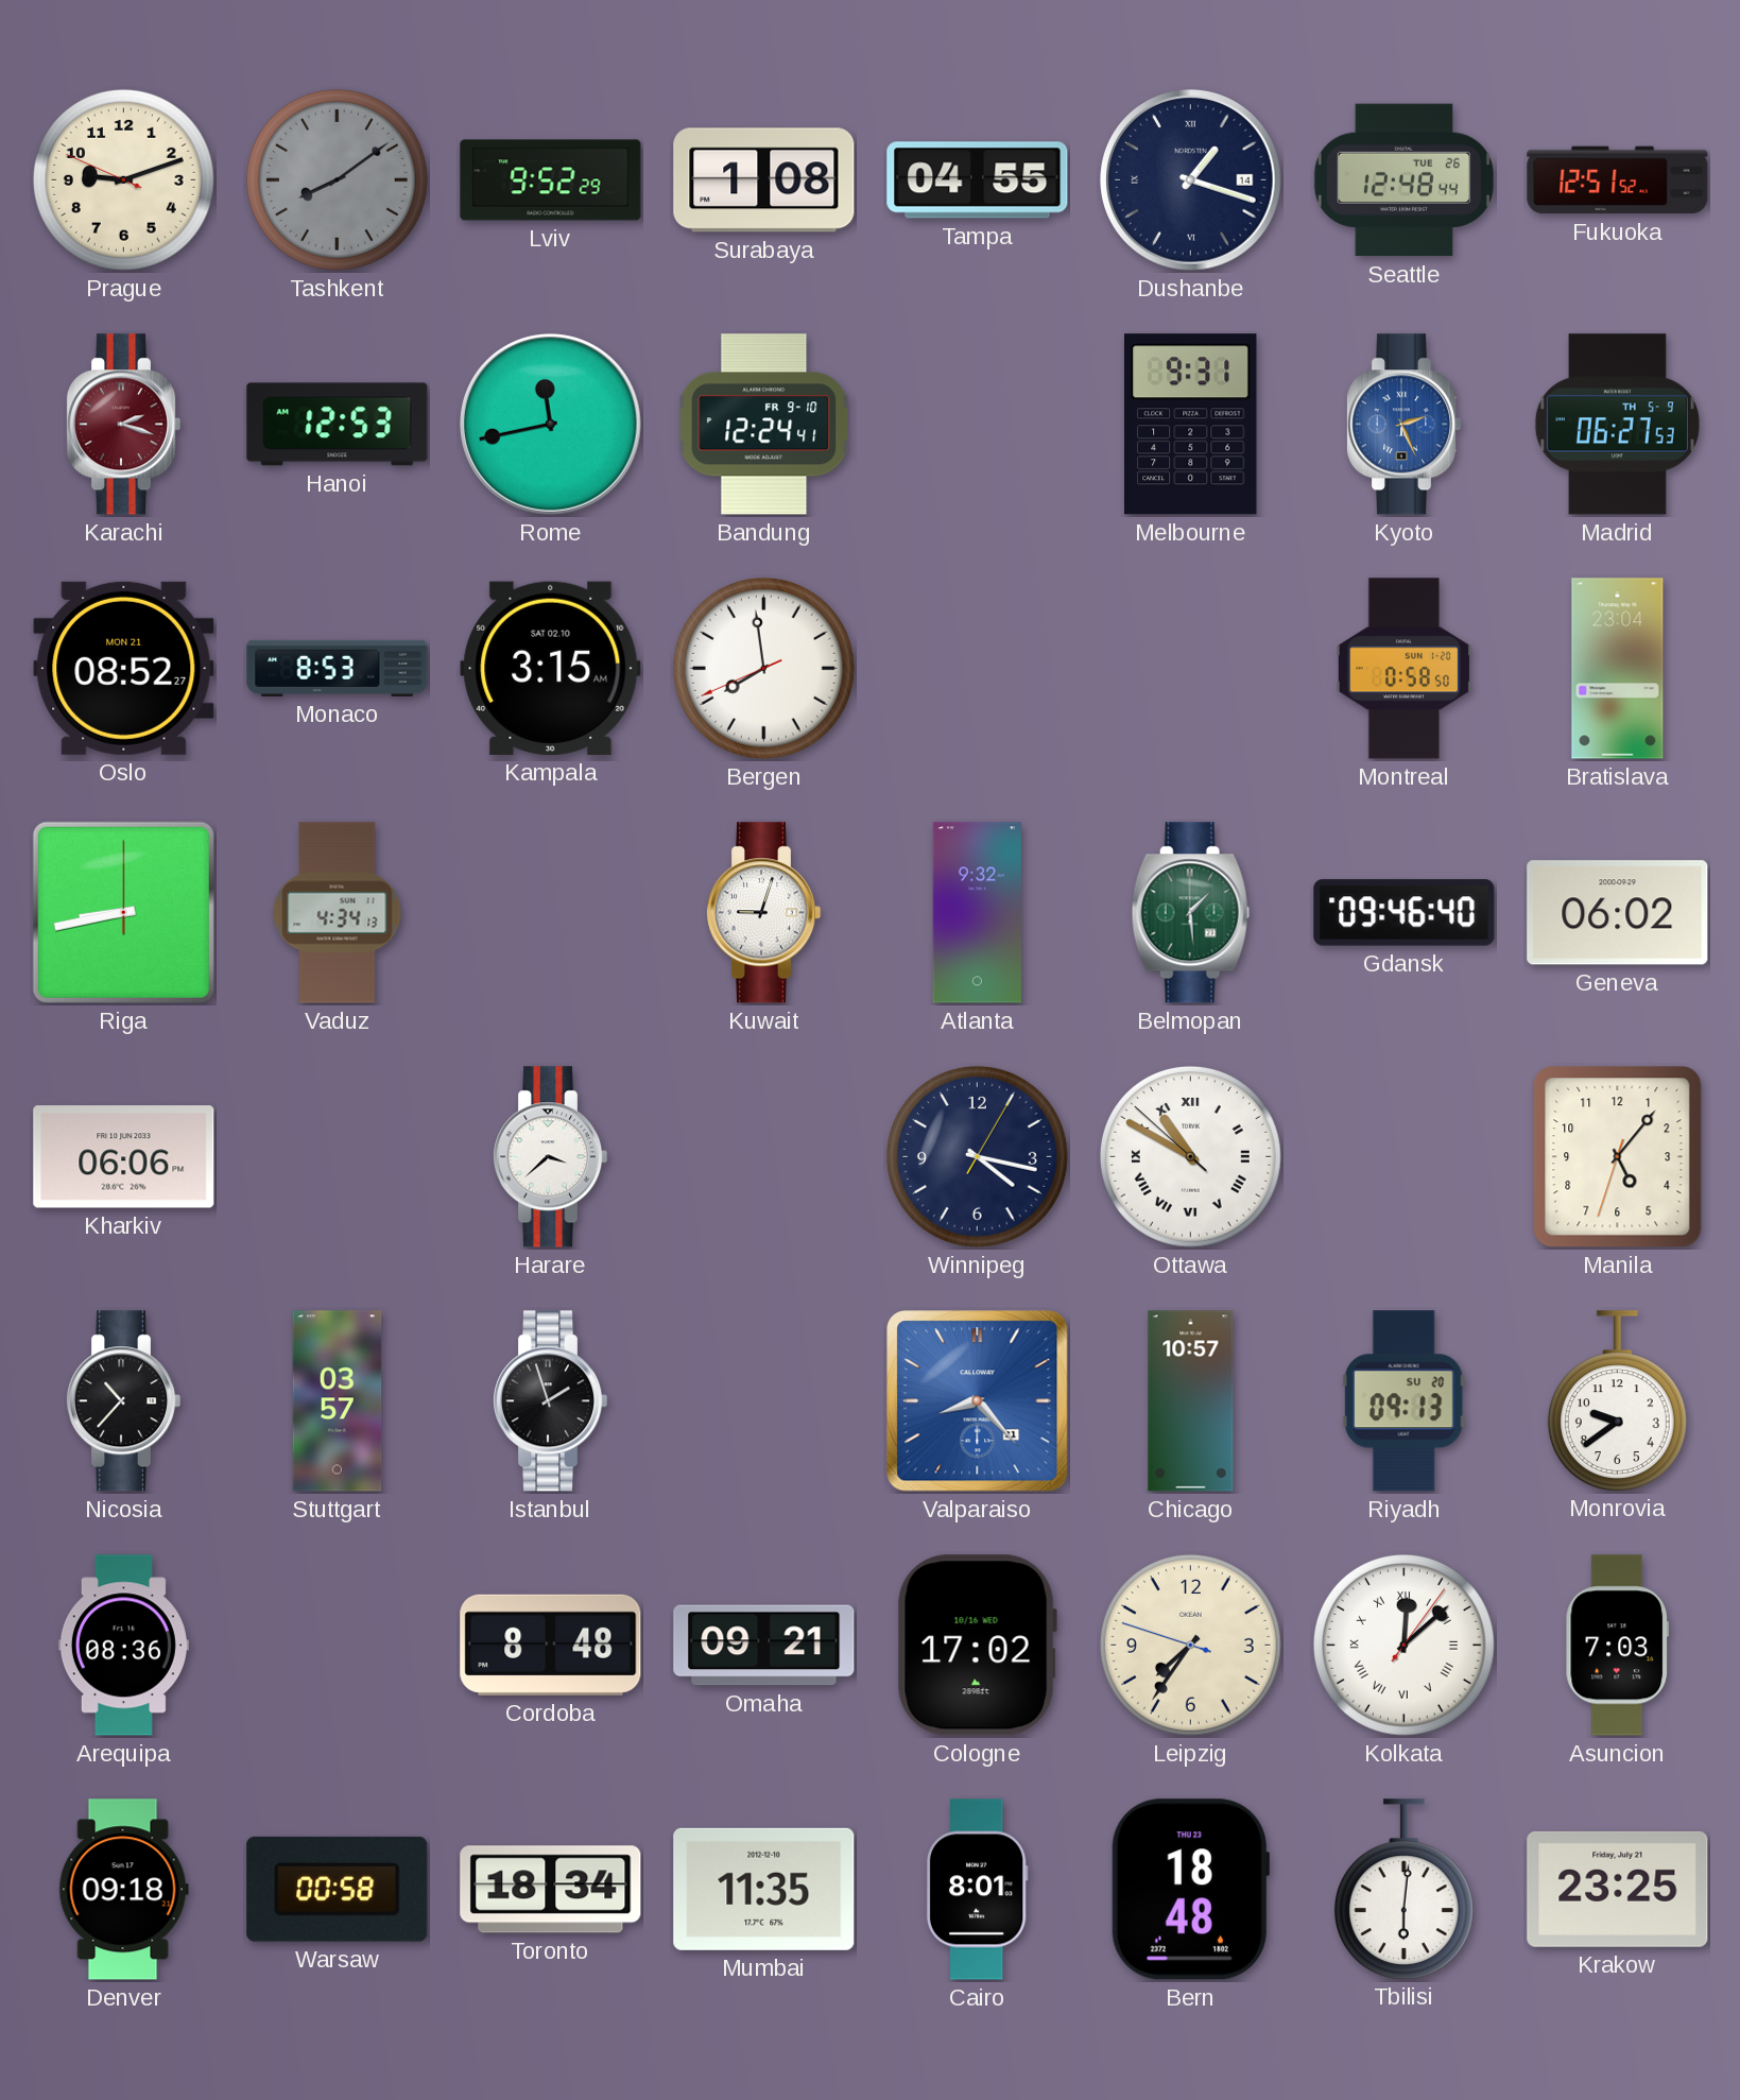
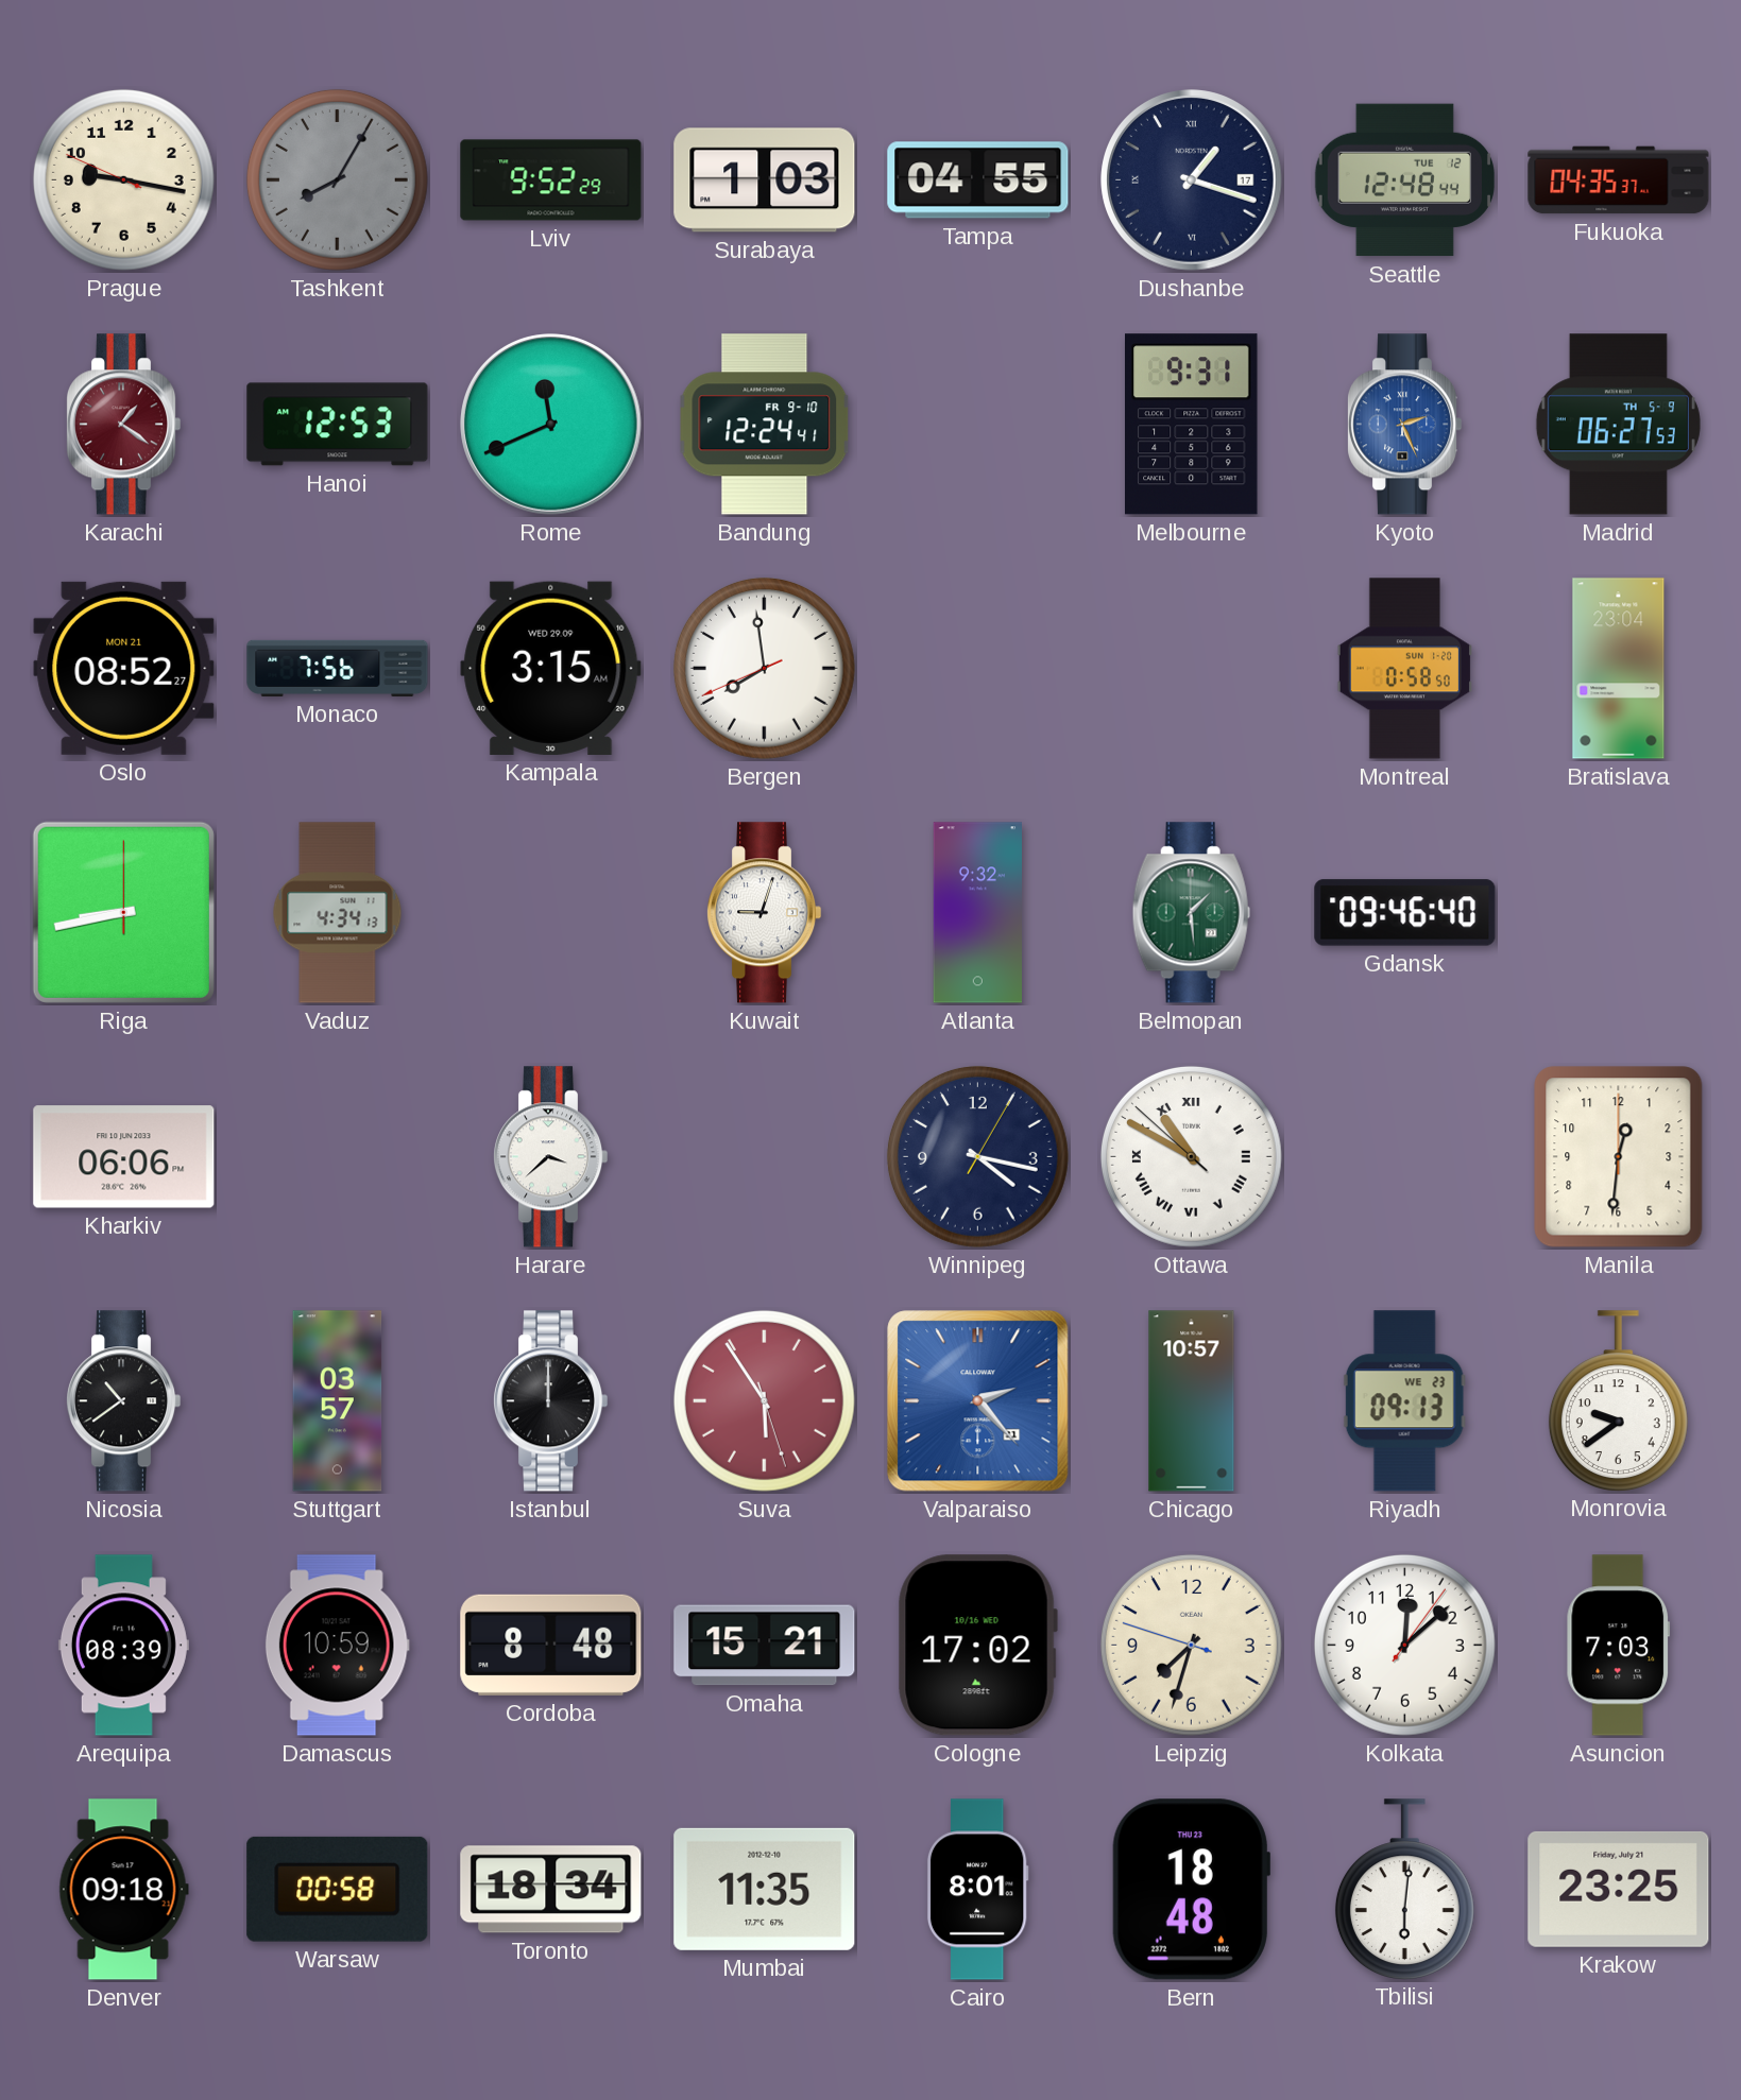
Prague: 9:11 -> 9:16
Tashkent: 8:09 -> 8:05
Surabaya: 1:08 -> 1:03
Dushanbe date: 14 -> 17
Seattle date: TUE 26 -> TUE 12
Fukuoka: 12:51 -> 04:35
Karachi: 2:18 -> 1:21
Rome: 11:43 -> 11:41
Monaco: 8:53 -> 7:56
Kampala date: SAT 02.10 -> WED 29.09
Geneva: 06:02 -> none
Manila: 5:06 -> 12:31
Nicosia: 10:37 -> 10:39
Istanbul: 1:57 -> 12:00
Suva: none -> 5:54
Valparaiso: 8:23 -> 2:23
Riyadh date: SU 20 -> WE 23
Arequipa: 08:36 -> 08:39
Damascus: none -> 10:59
Omaha: 09:21 -> 15:21
Leipzig: 7:35 -> 7:32
Kolkata numerals: Roman -> Arabic
